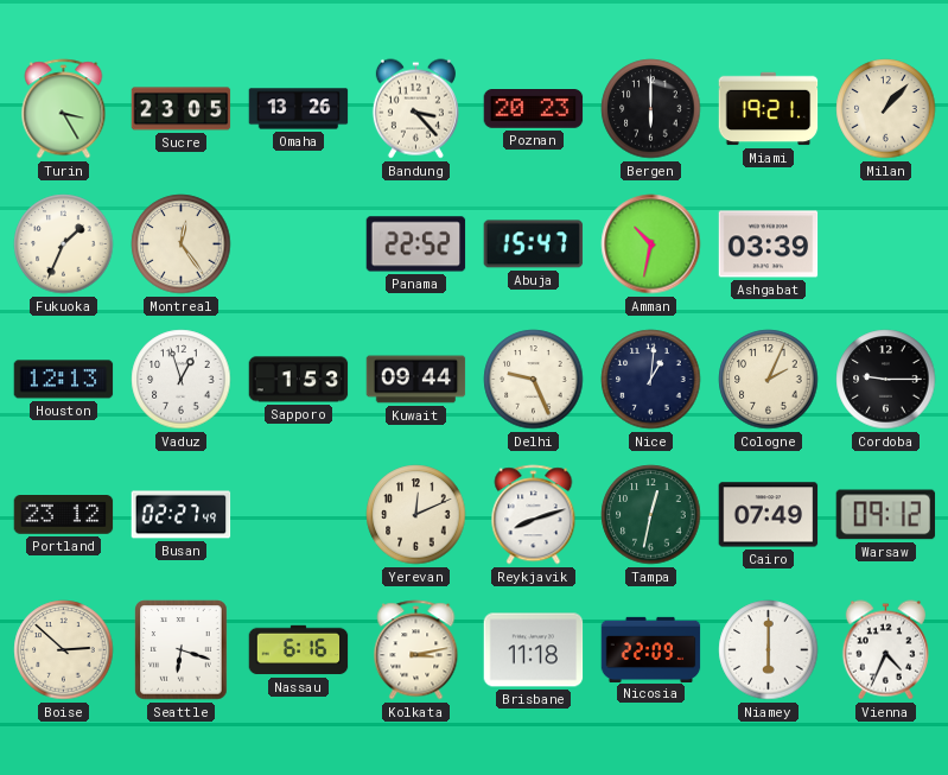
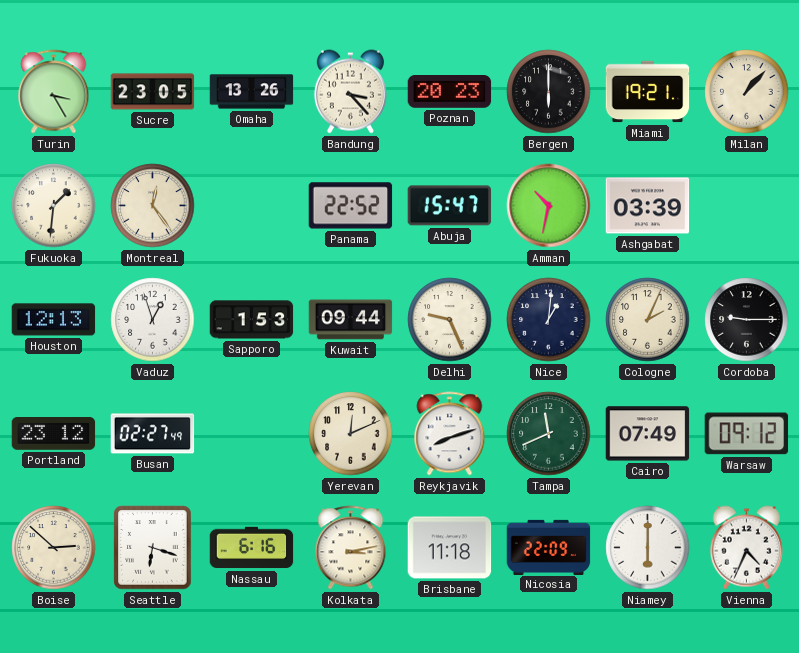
Fukuoka: 1:34 -> 1:31
Tampa: 12:32 -> 11:41
